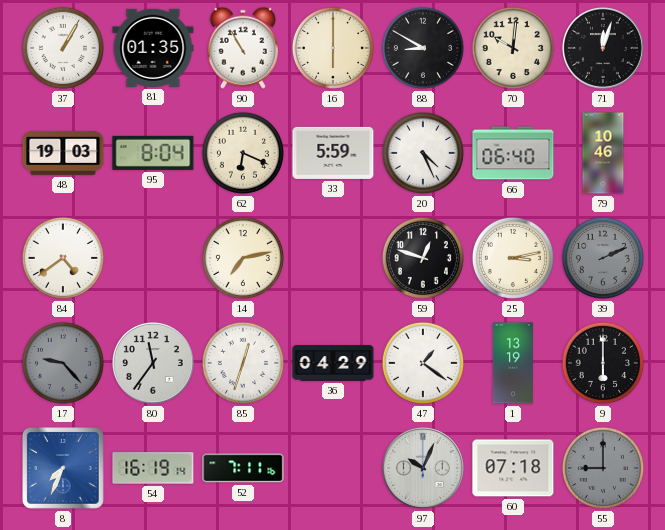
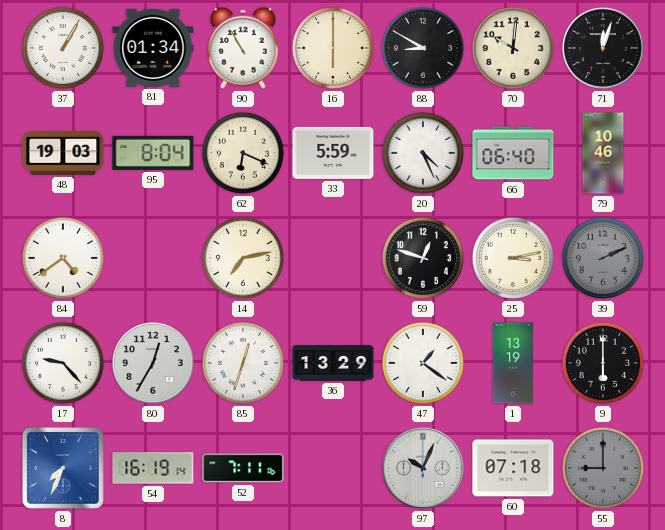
81: 01:35 -> 01:34
17 dial: grey -> white
80: 11:36 -> 12:35
36: 04:29 -> 13:29
